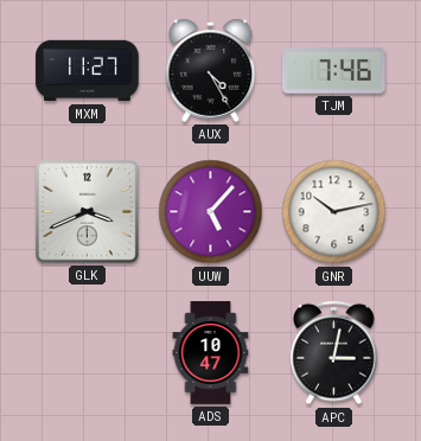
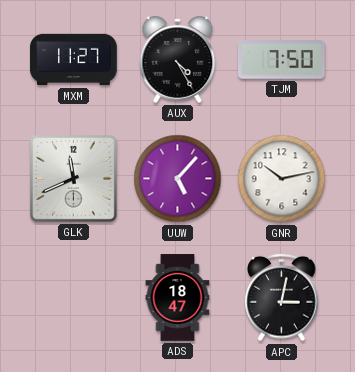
TJM: 7:46 -> 7:50
GLK: 3:41 -> 11:41
ADS: 10:47 -> 18:47
